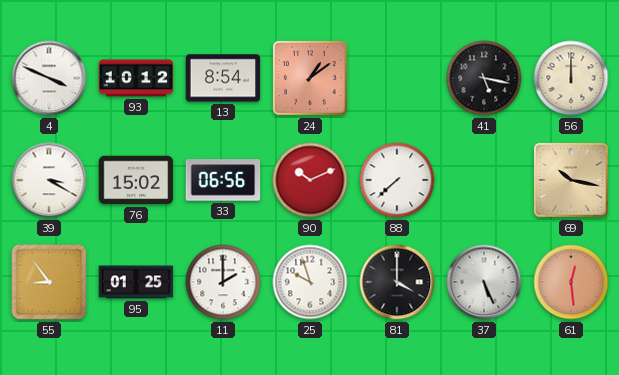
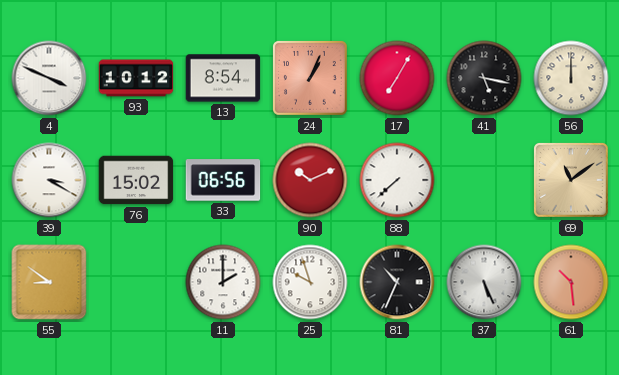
24: 1:09 -> 1:04
17: none -> 7:05
69: 10:17 -> 11:09
55: 8:54 -> 8:51
95: 01:25 -> none
81: 4:00 -> 10:34
61: 12:29 -> 10:29
